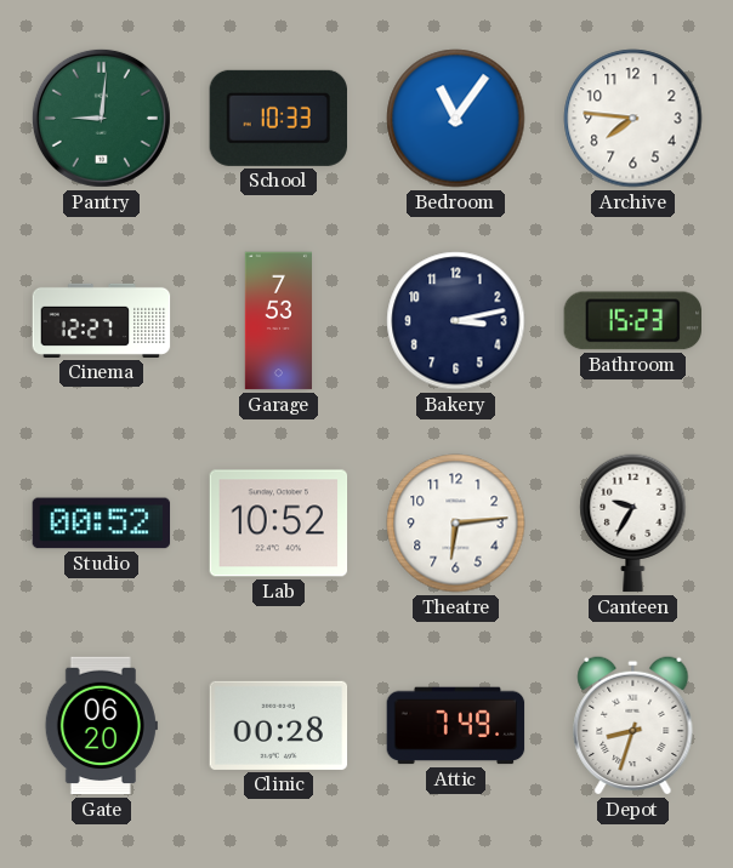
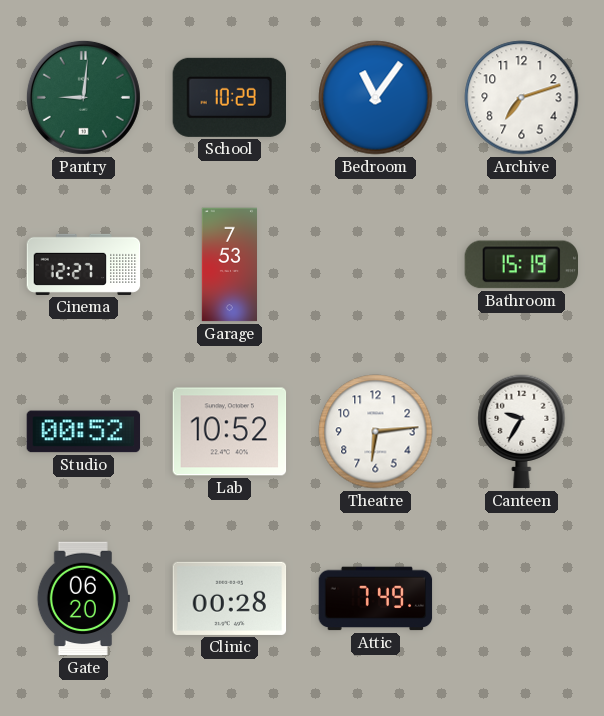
School: 10:33 -> 10:29
Archive: 7:46 -> 7:12
Bakery: 3:13 -> none
Bathroom: 15:23 -> 15:19
Depot: 8:33 -> none
